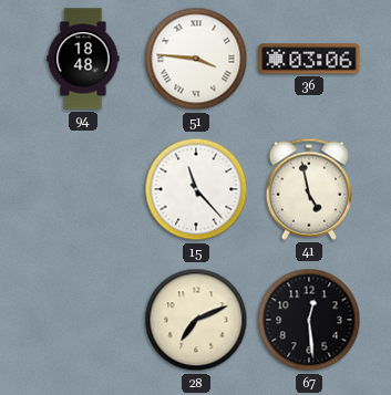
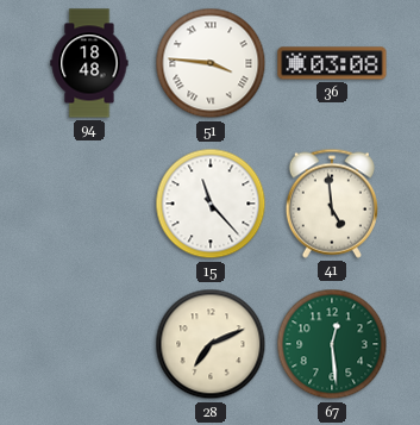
36: 03:06 -> 03:08
41: 4:58 -> 4:59
67 dial: black -> green
